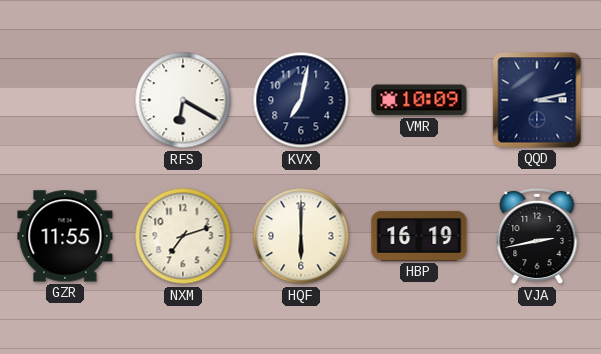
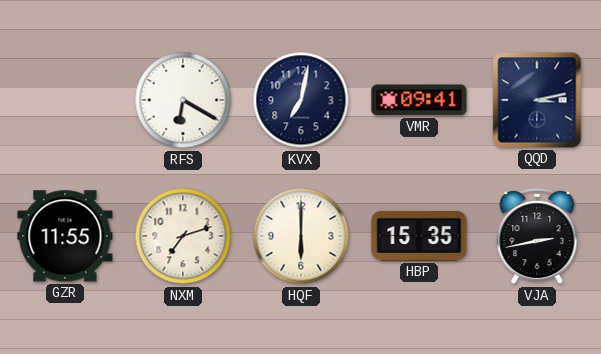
VMR: 10:09 -> 09:41
HBP: 16:19 -> 15:35
